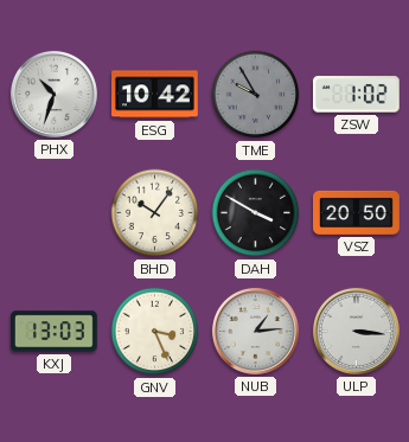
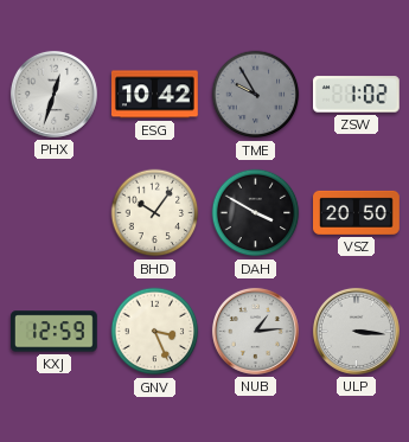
PHX: 10:33 -> 12:33
KXJ: 13:03 -> 12:59
